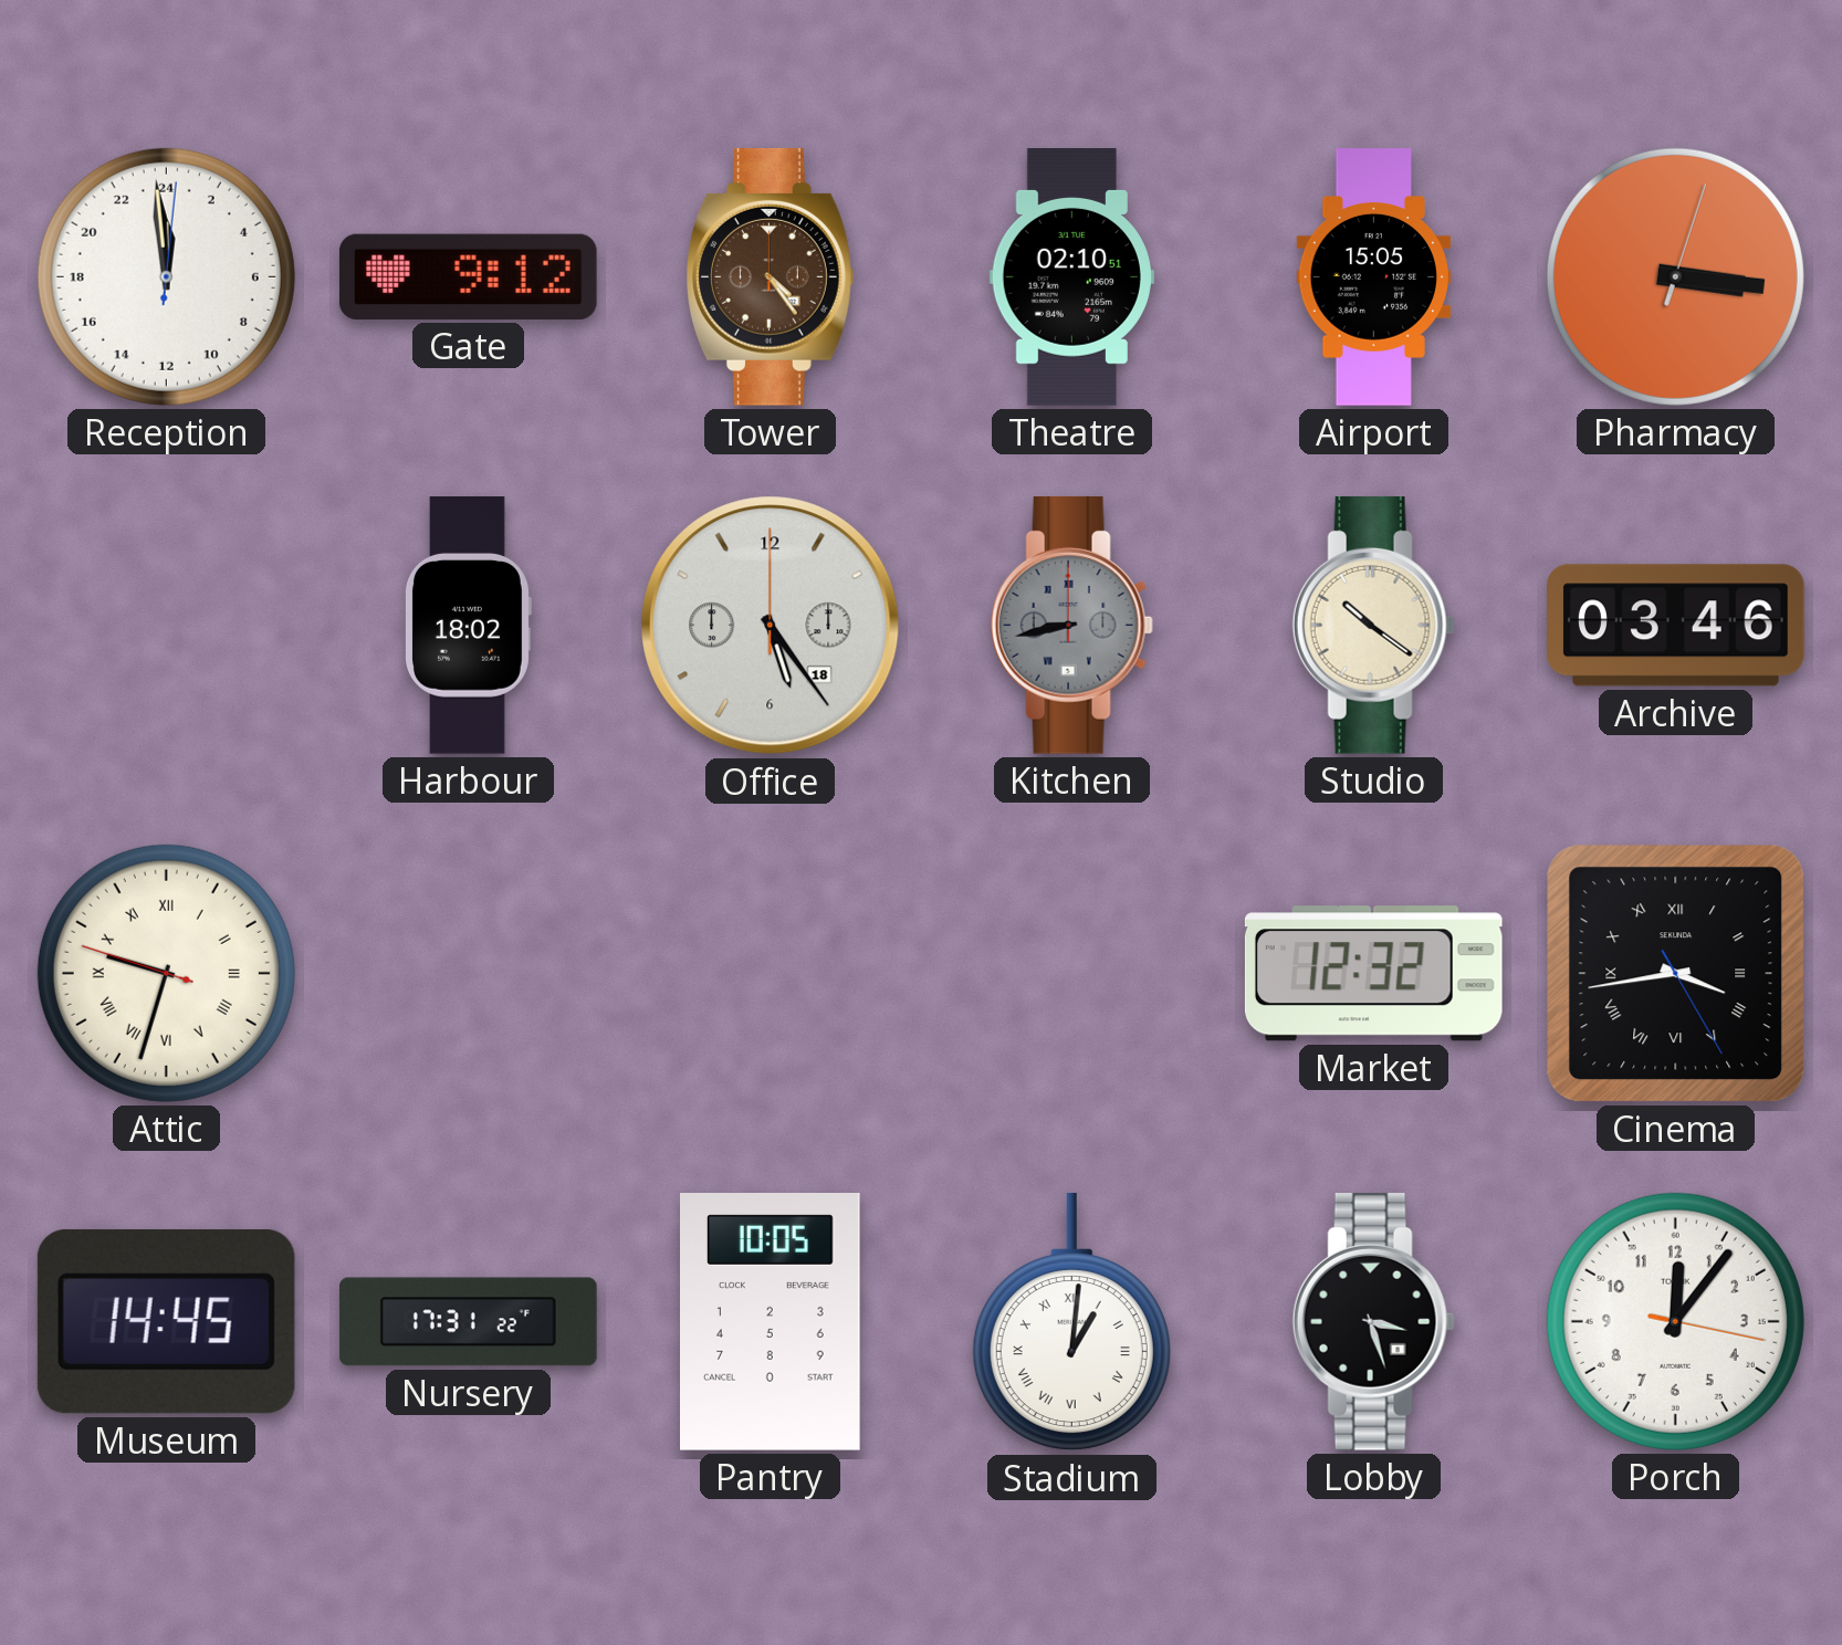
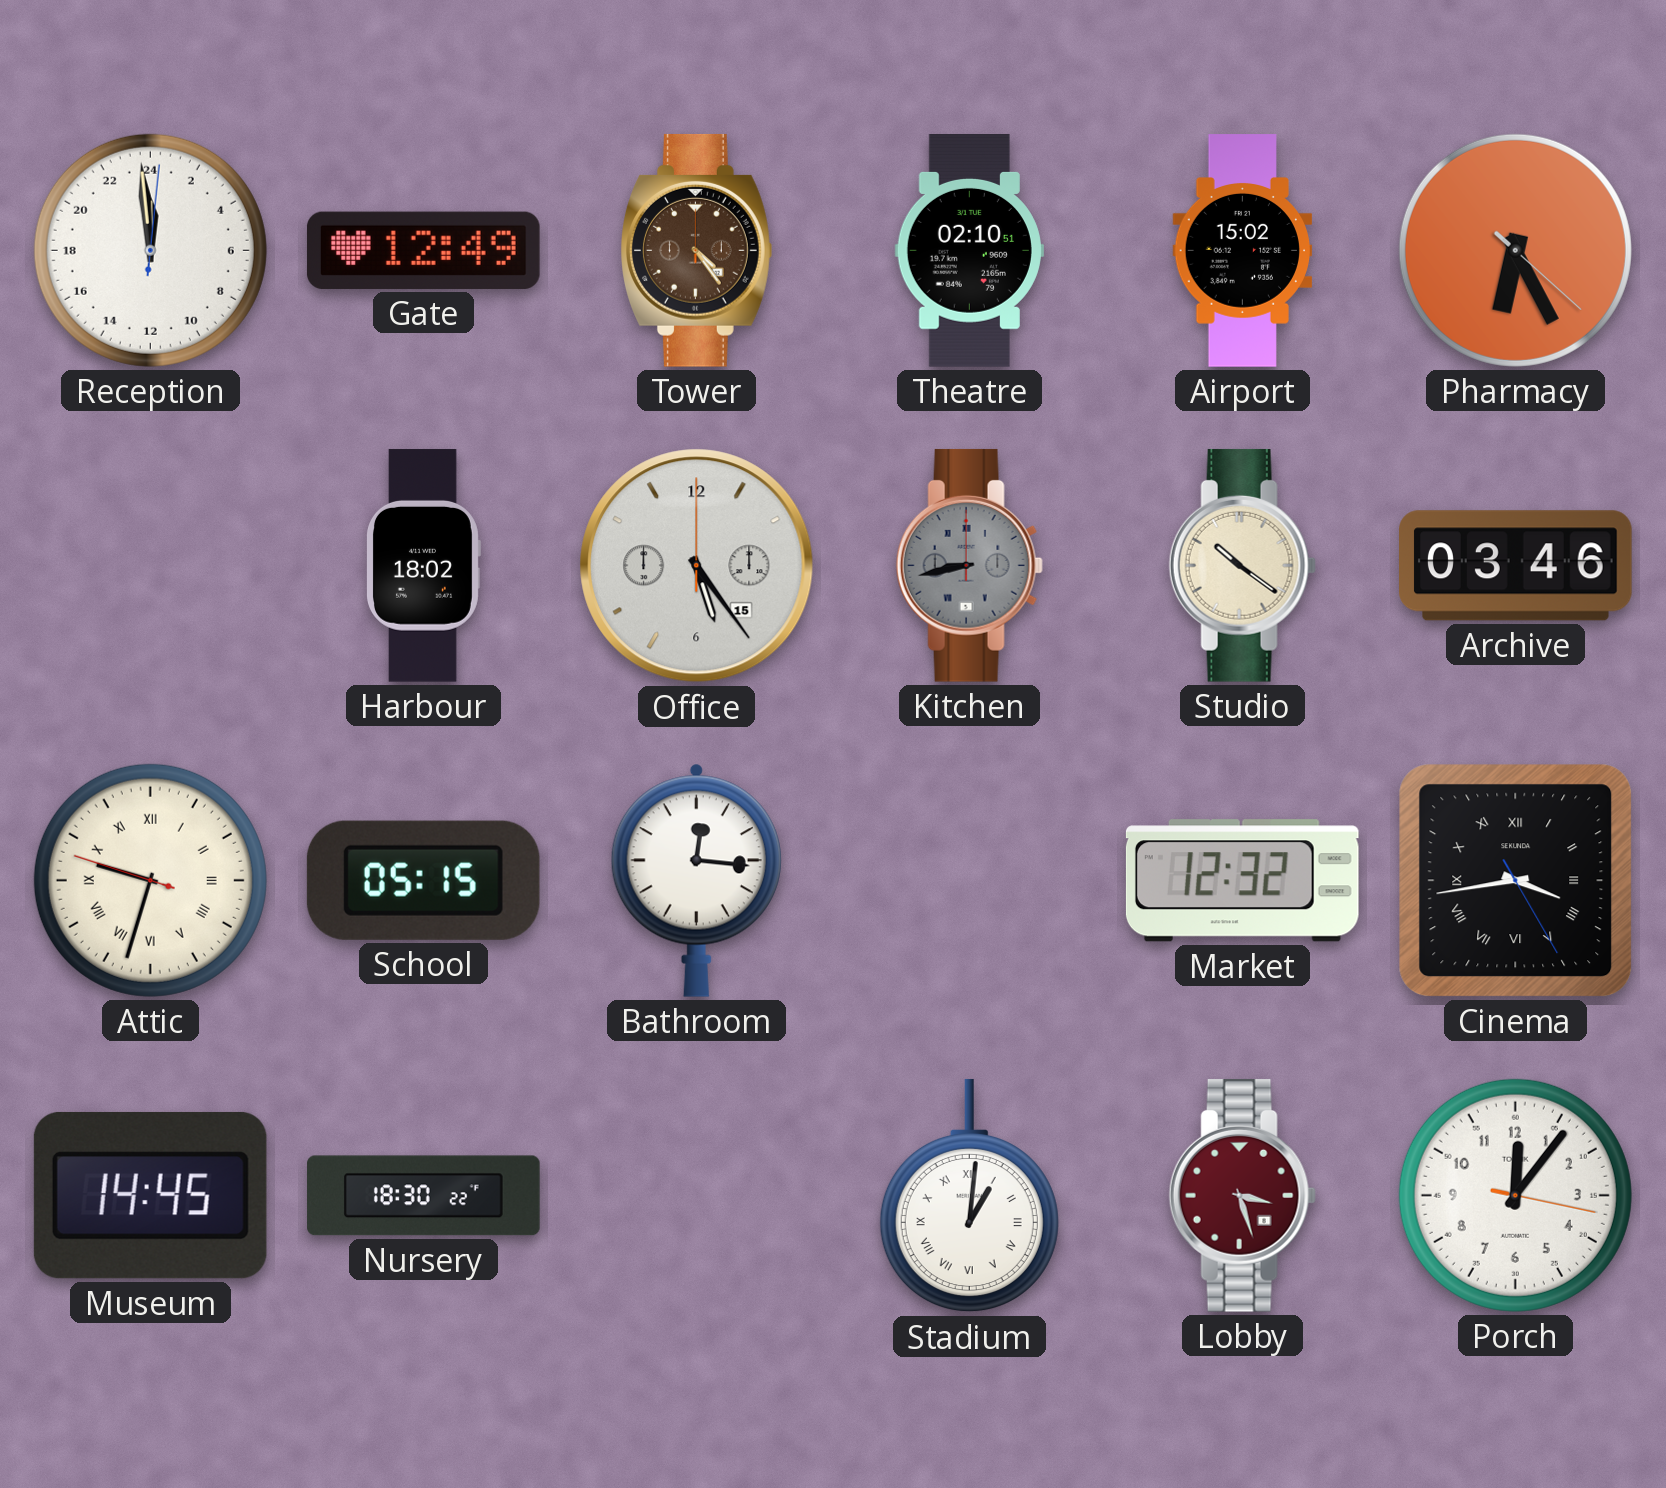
Gate: 9:12 -> 12:49
Airport: 15:05 -> 15:02
Pharmacy: 3:16 -> 6:25
Office date: 18 -> 15
School: none -> 05:15
Bathroom: none -> 12:16
Nursery: 17:31 -> 18:30
Pantry: 10:05 -> none
Lobby dial: black -> burgundy
